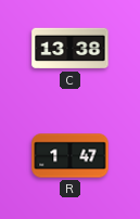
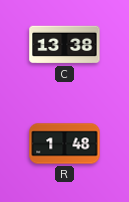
R: 1:47 -> 1:48
